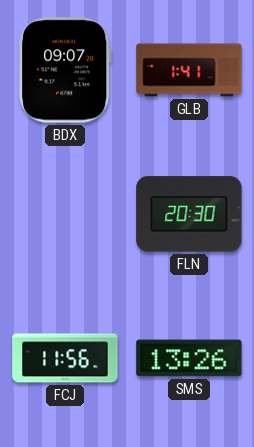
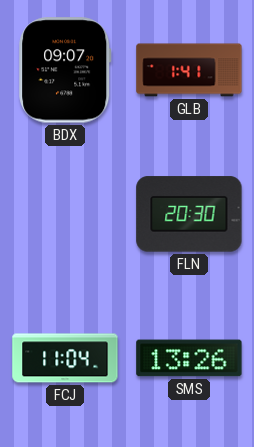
FCJ: 11:56 -> 11:04
